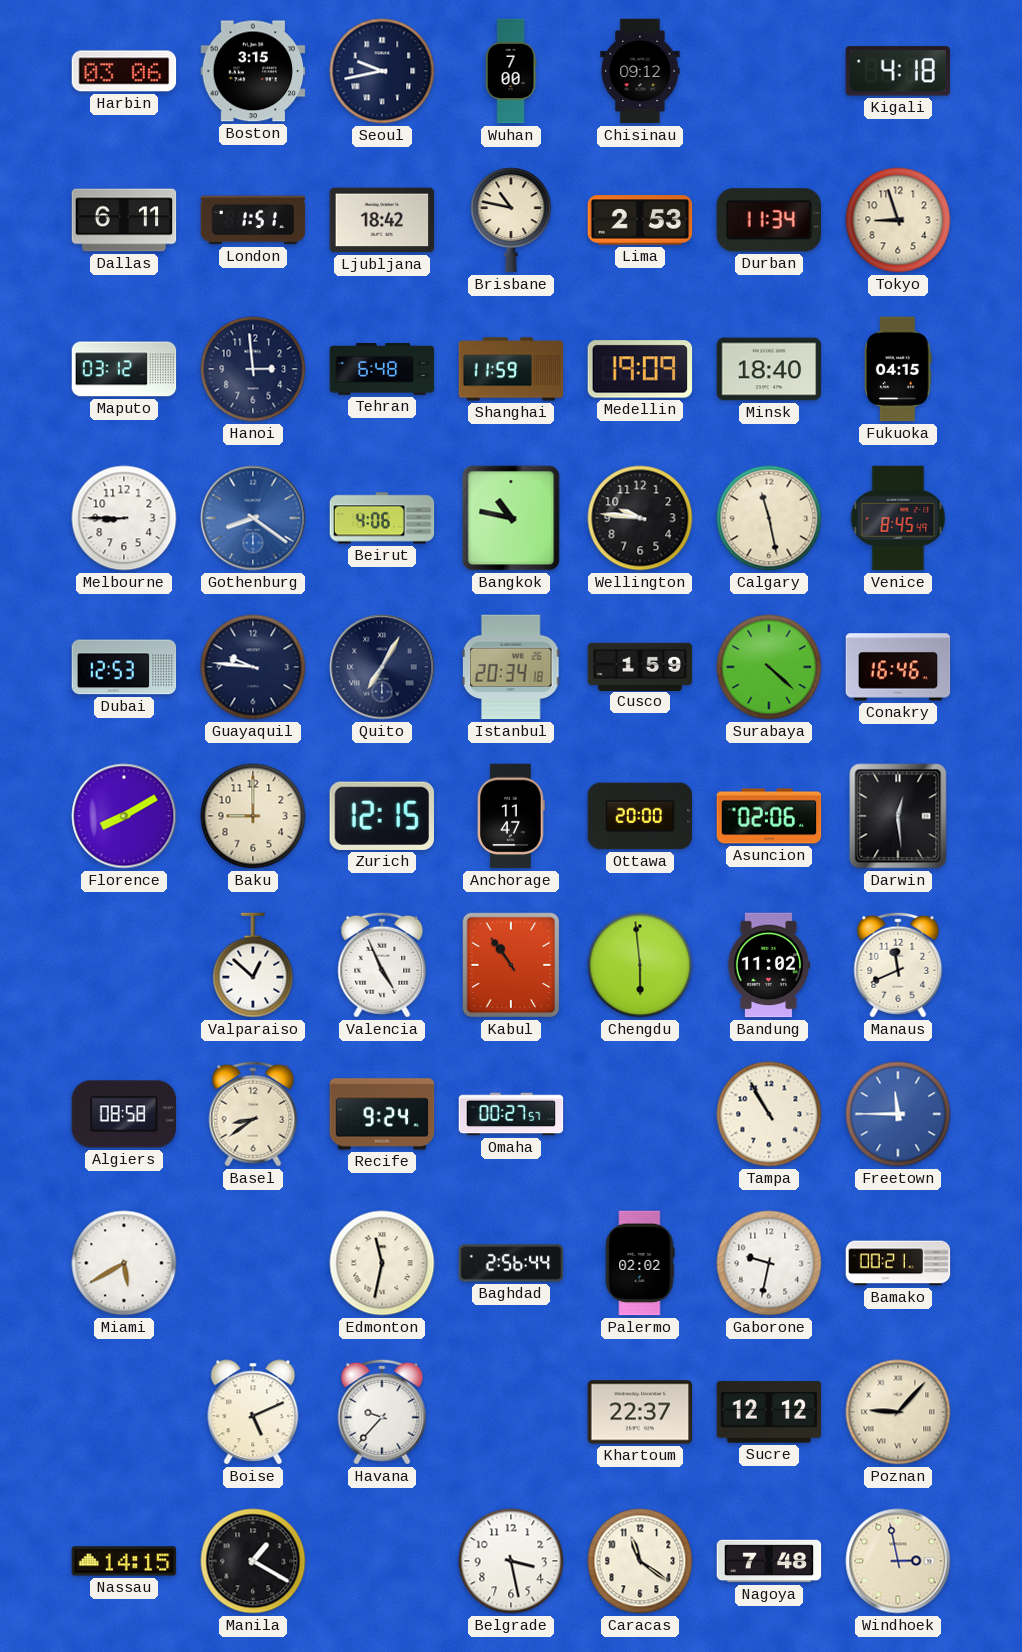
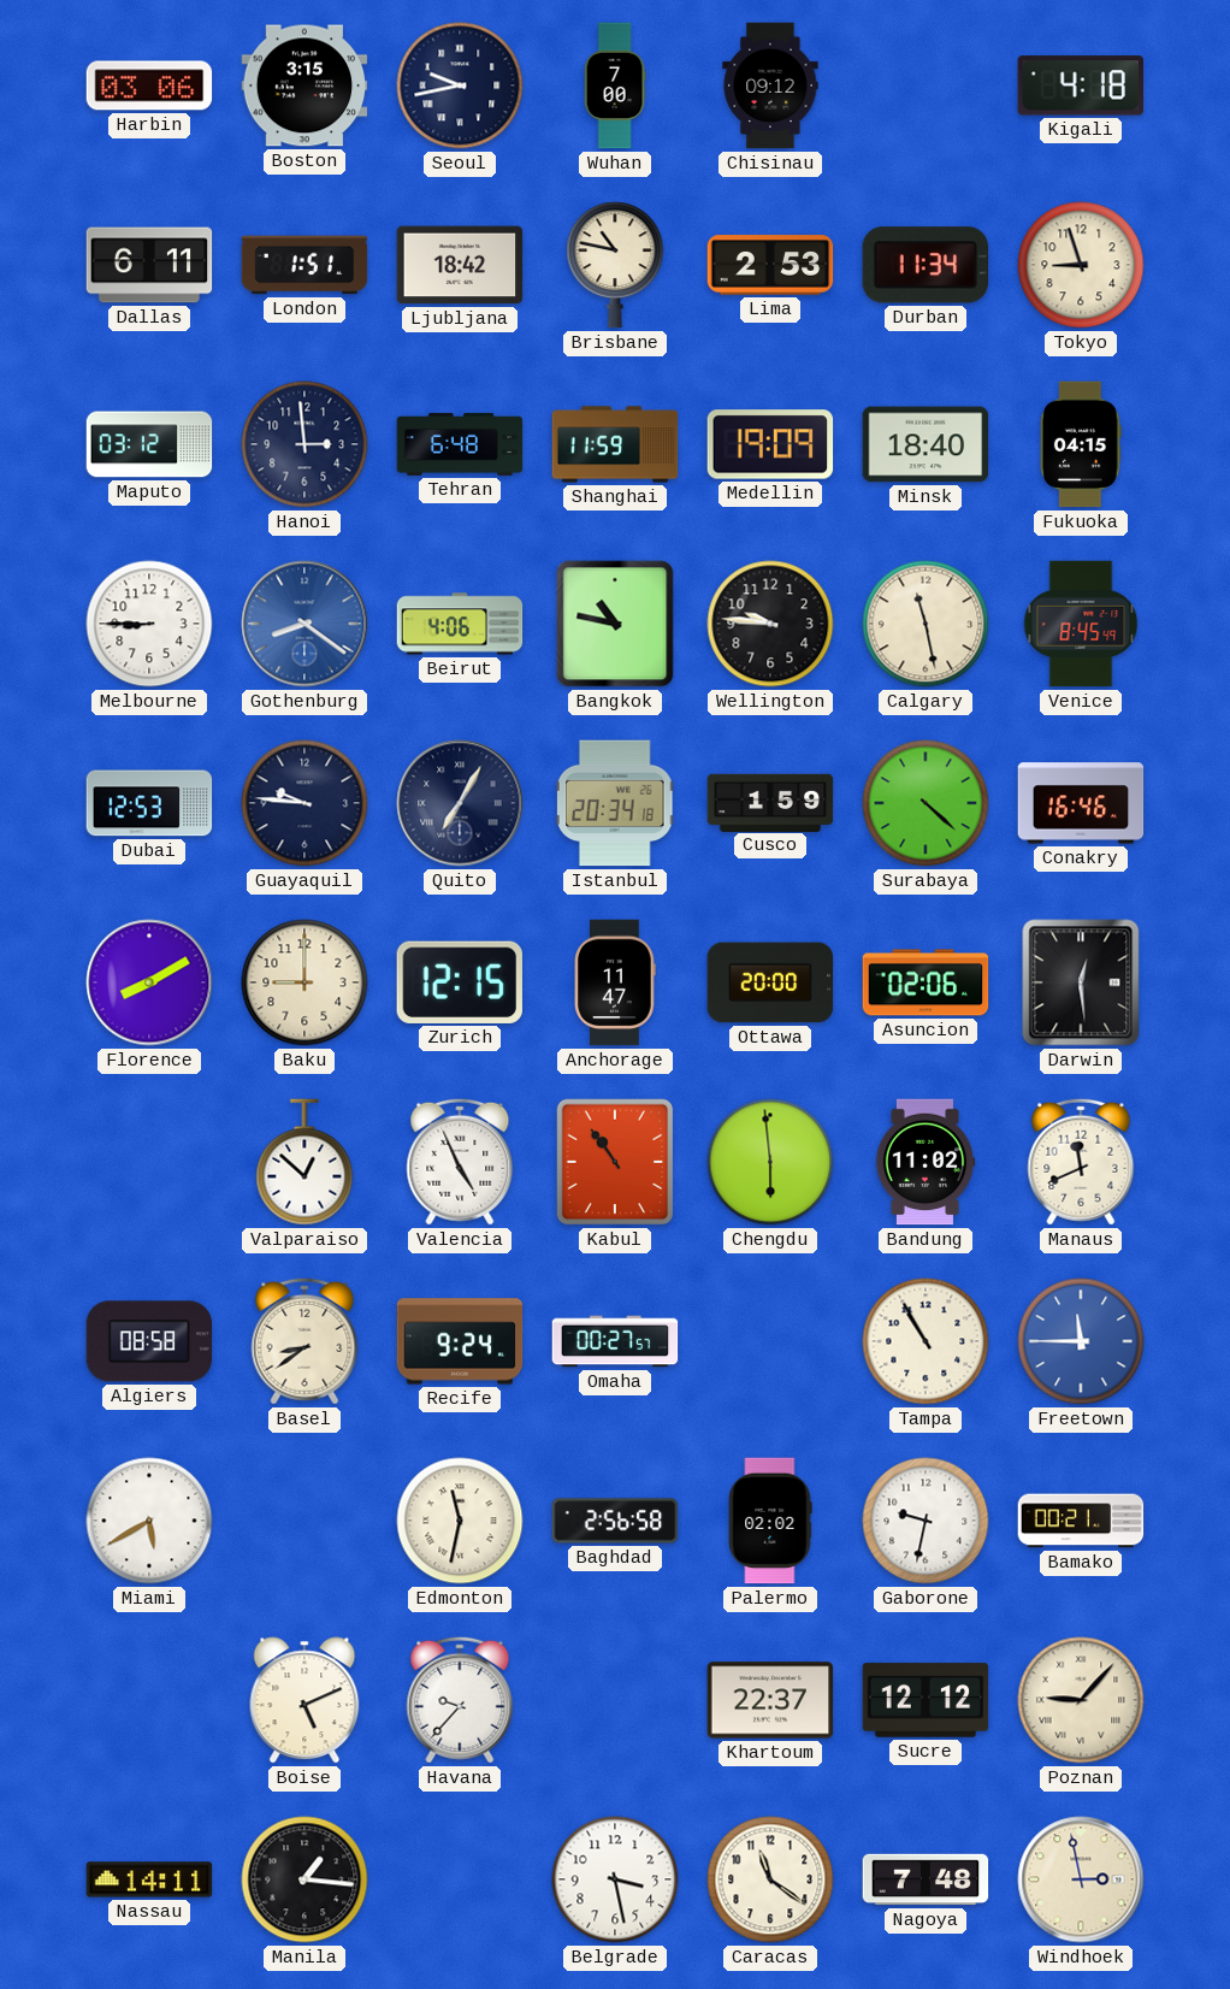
Baghdad: 2:56:44 -> 2:56:58
Nassau: 14:15 -> 14:11
Manila: 1:20 -> 1:16
